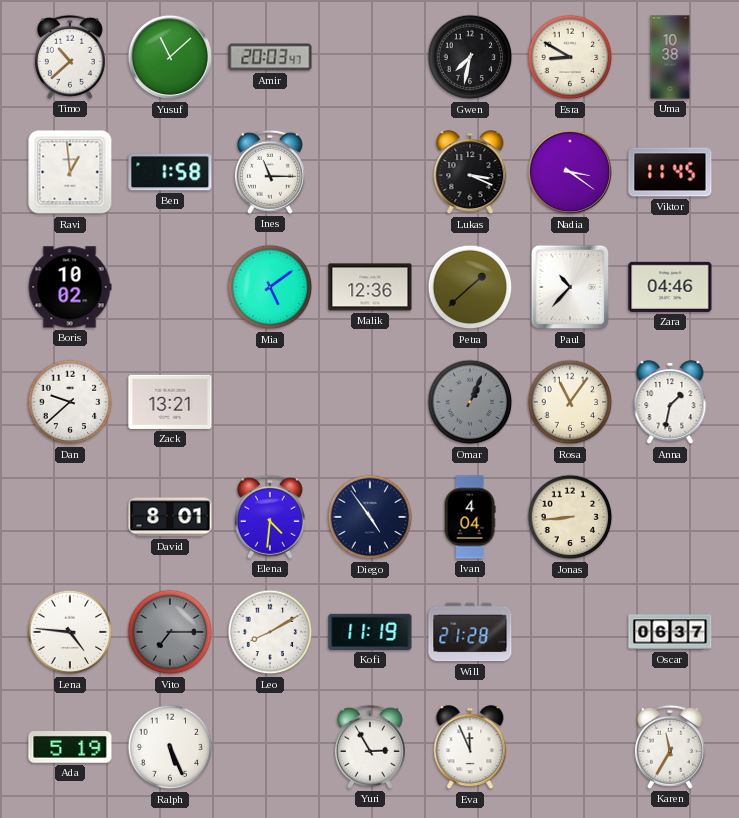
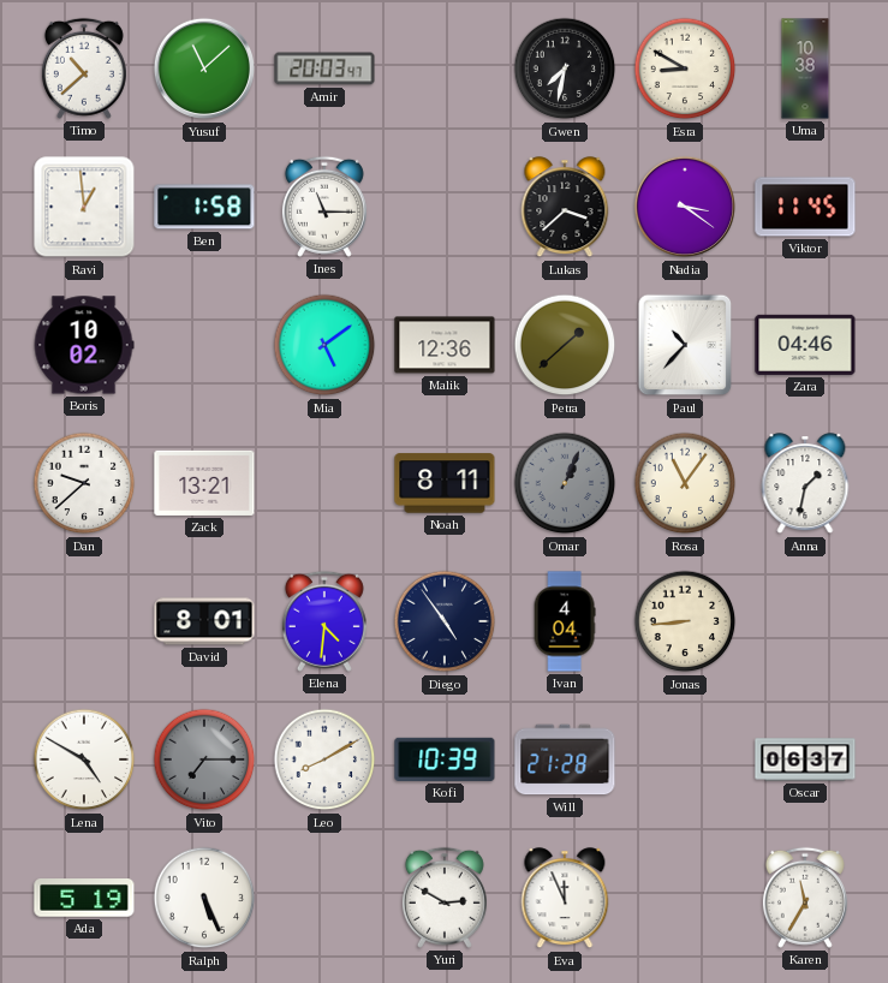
Lukas: 3:19 -> 3:38
Noah: none -> 8:11
Lena: 4:46 -> 4:50
Kofi: 11:19 -> 10:39
Yuri: 2:55 -> 2:50
